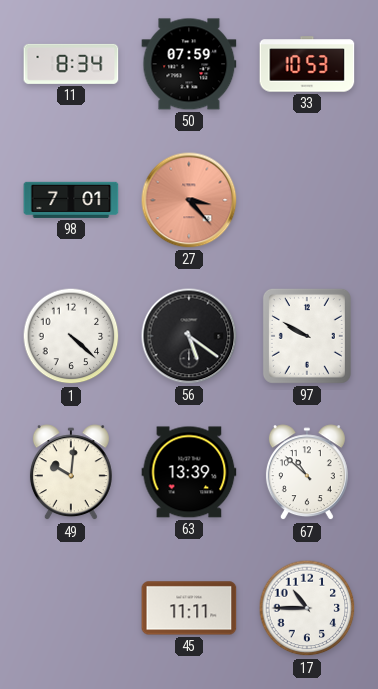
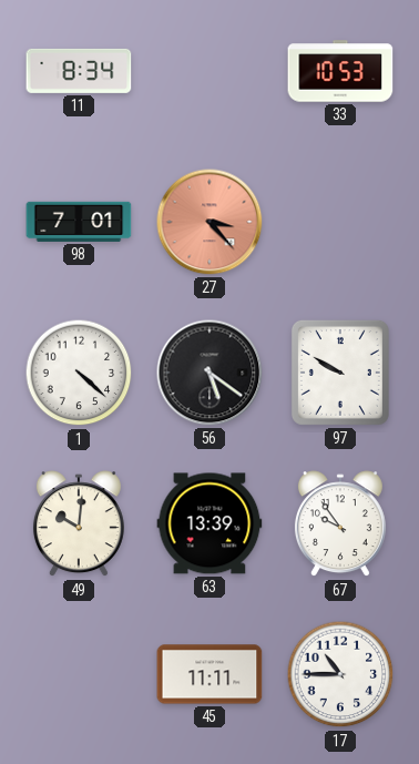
50: 07:59 -> none
67: 10:52 -> 9:54
